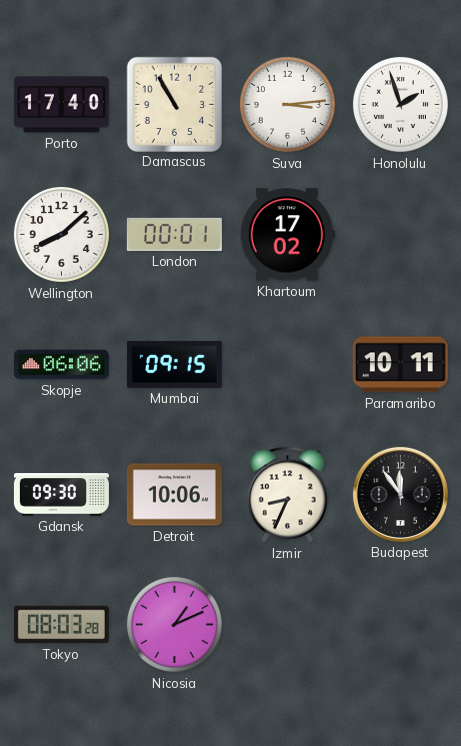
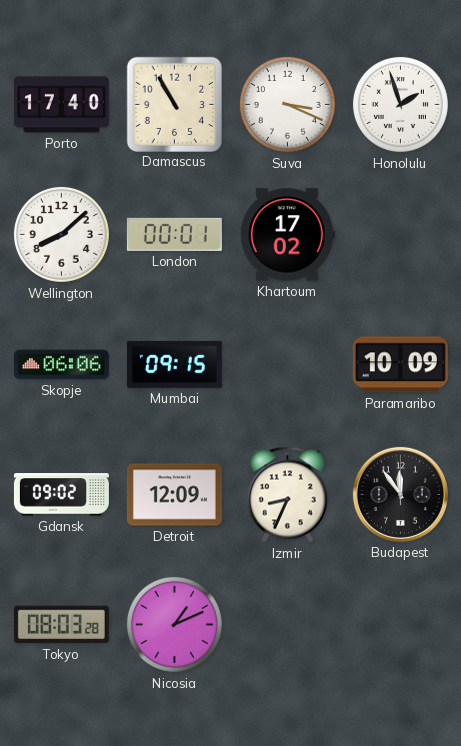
Suva: 3:14 -> 3:19
Paramaribo: 10:11 -> 10:09
Gdansk: 09:30 -> 09:02
Detroit: 10:06 -> 12:09
